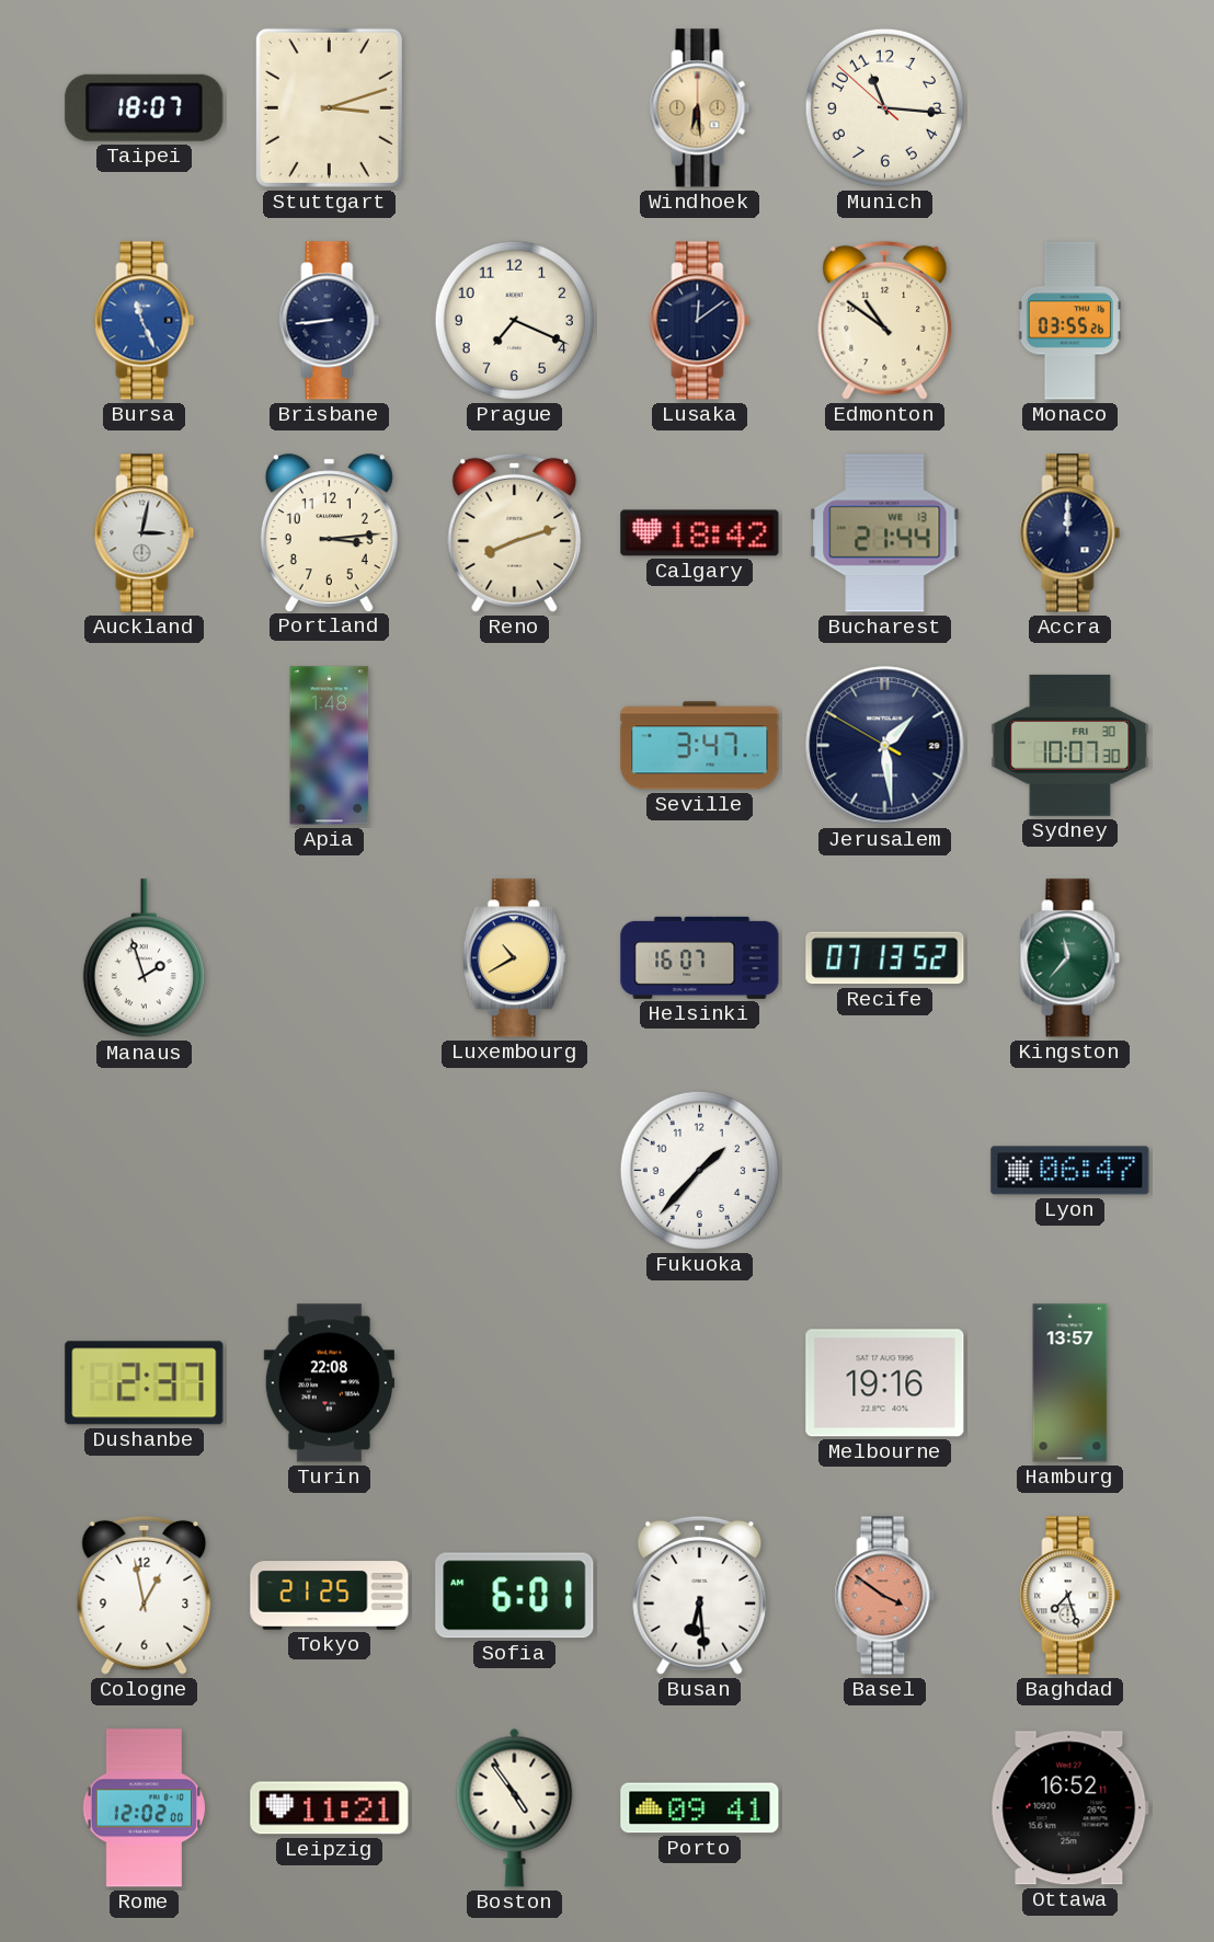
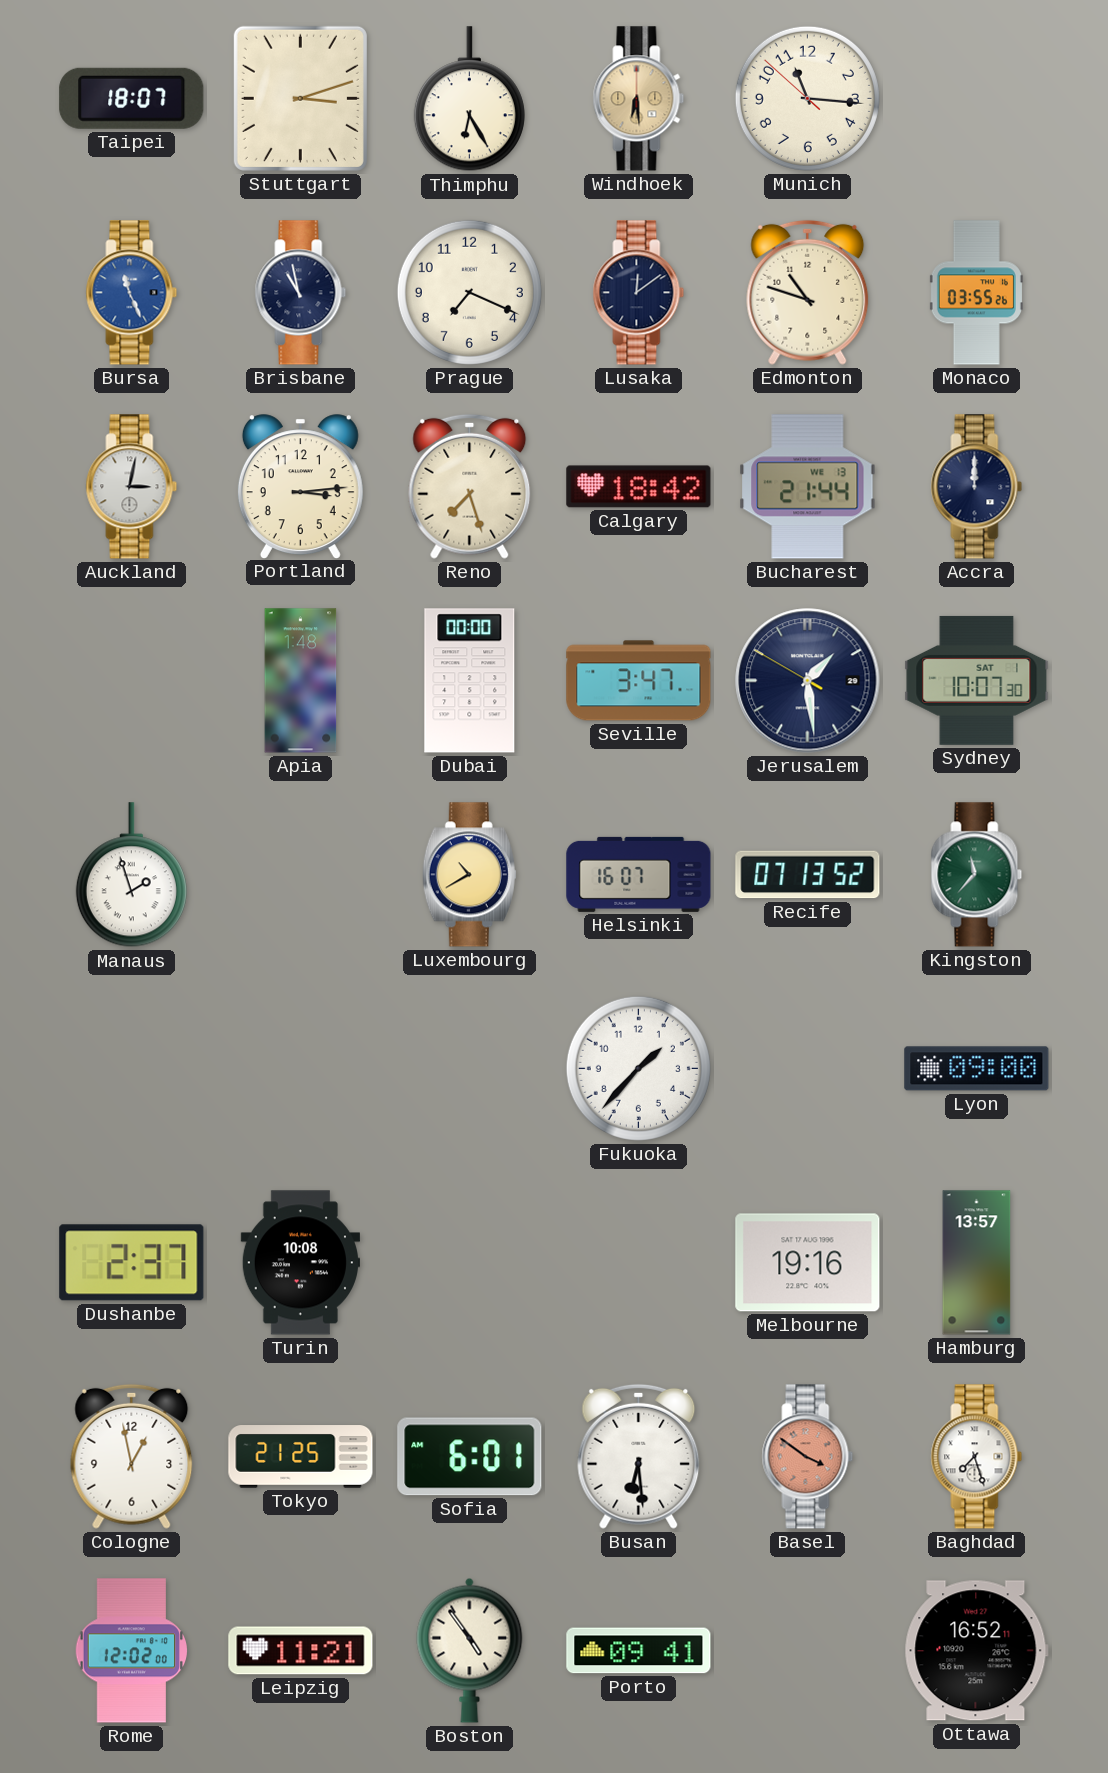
Thimphu: none -> 6:25
Brisbane: 8:44 -> 10:58
Edmonton: 10:51 -> 10:48
Reno: 8:12 -> 7:27
Dubai: none -> 00:00
Sydney date: FRI 30 -> SAT 1
Lyon: 06:47 -> 09:00
Turin: 22:08 -> 10:08
